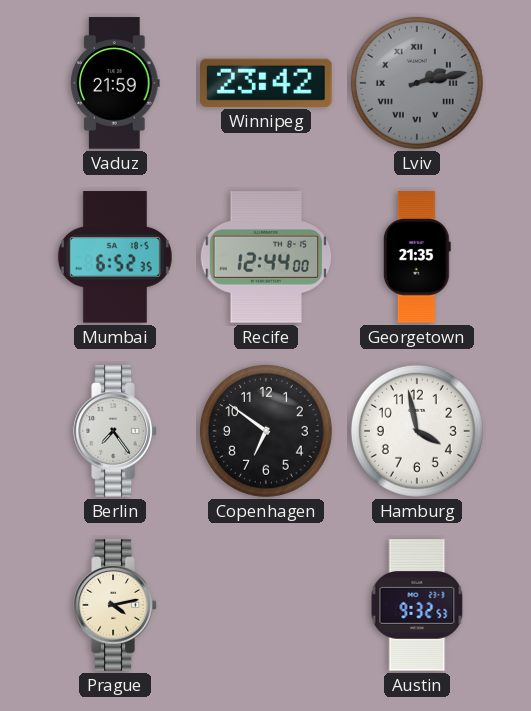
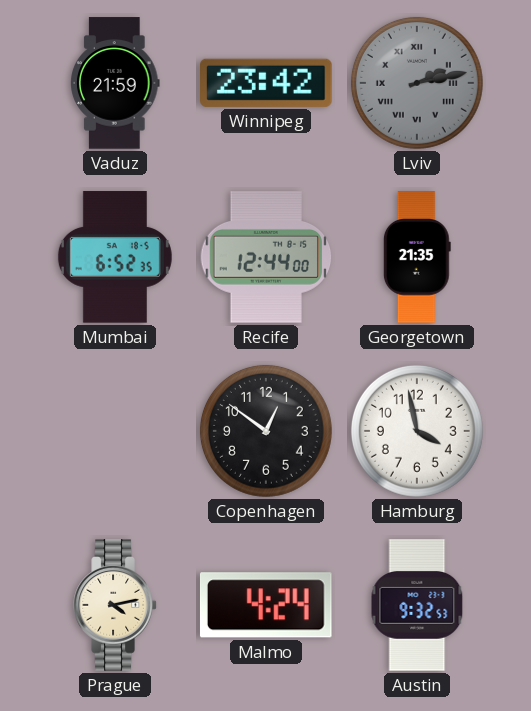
Berlin: 7:24 -> none
Copenhagen: 6:51 -> 12:51
Malmo: none -> 4:24
